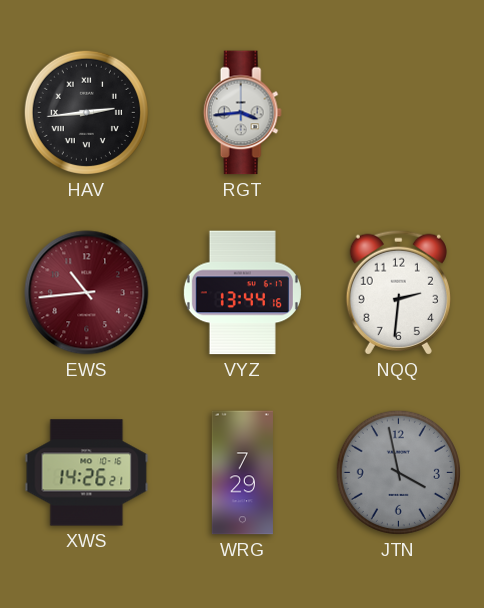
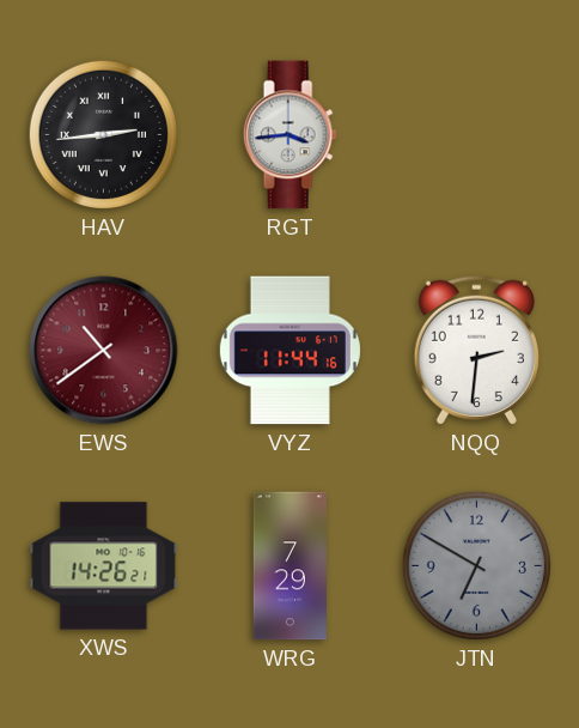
EWS: 10:44 -> 10:39
VYZ: 13:44 -> 11:44
JTN: 3:58 -> 6:50
